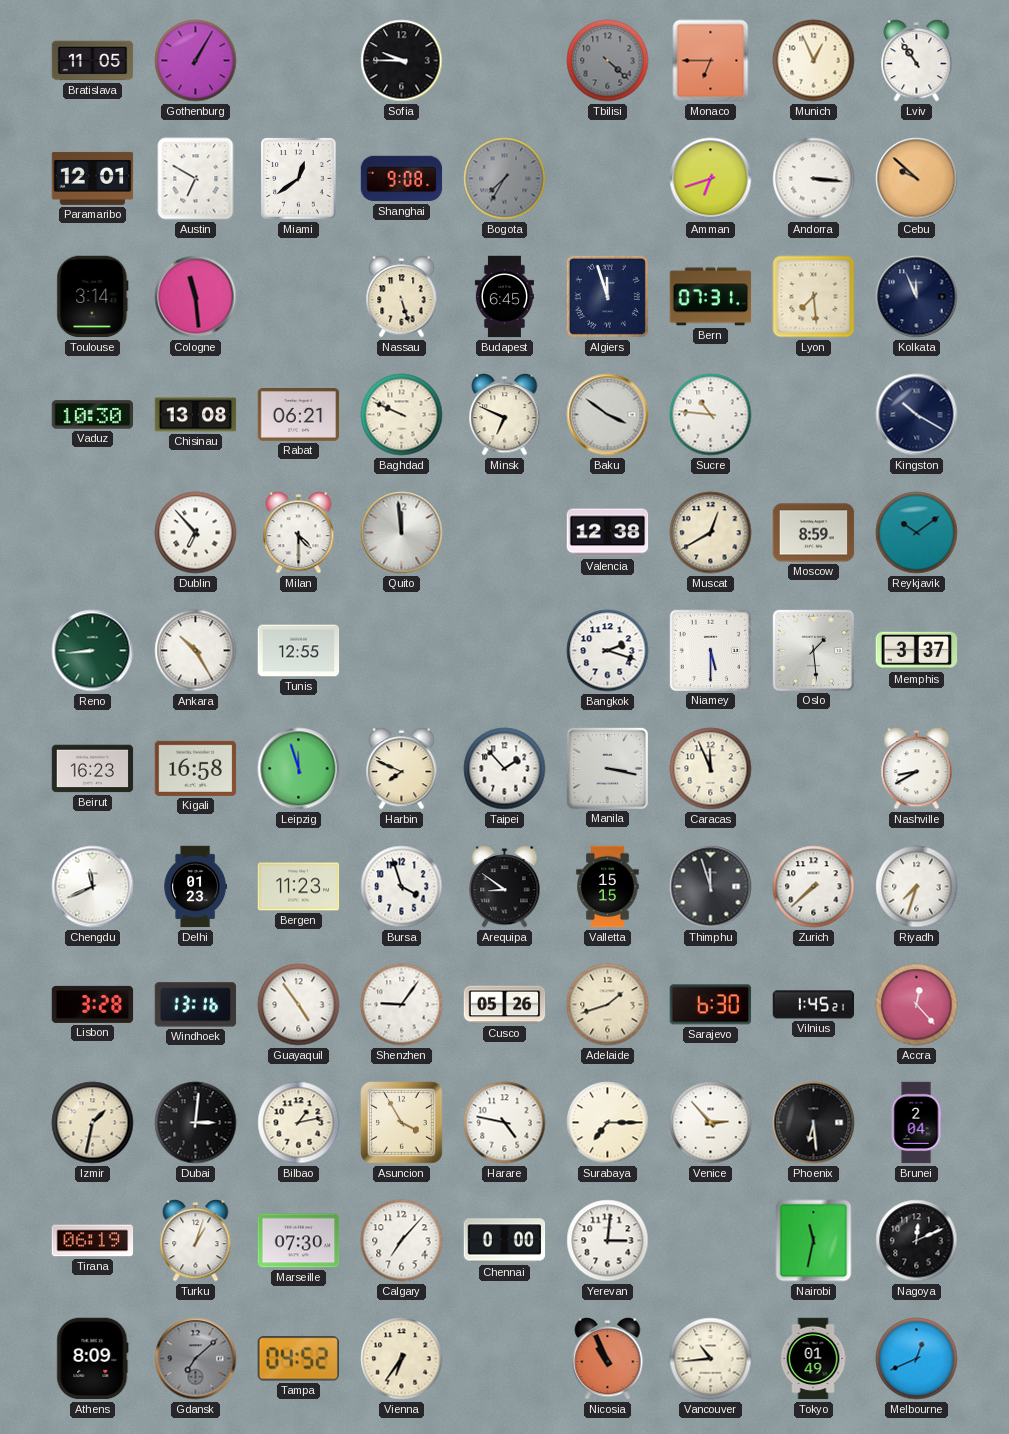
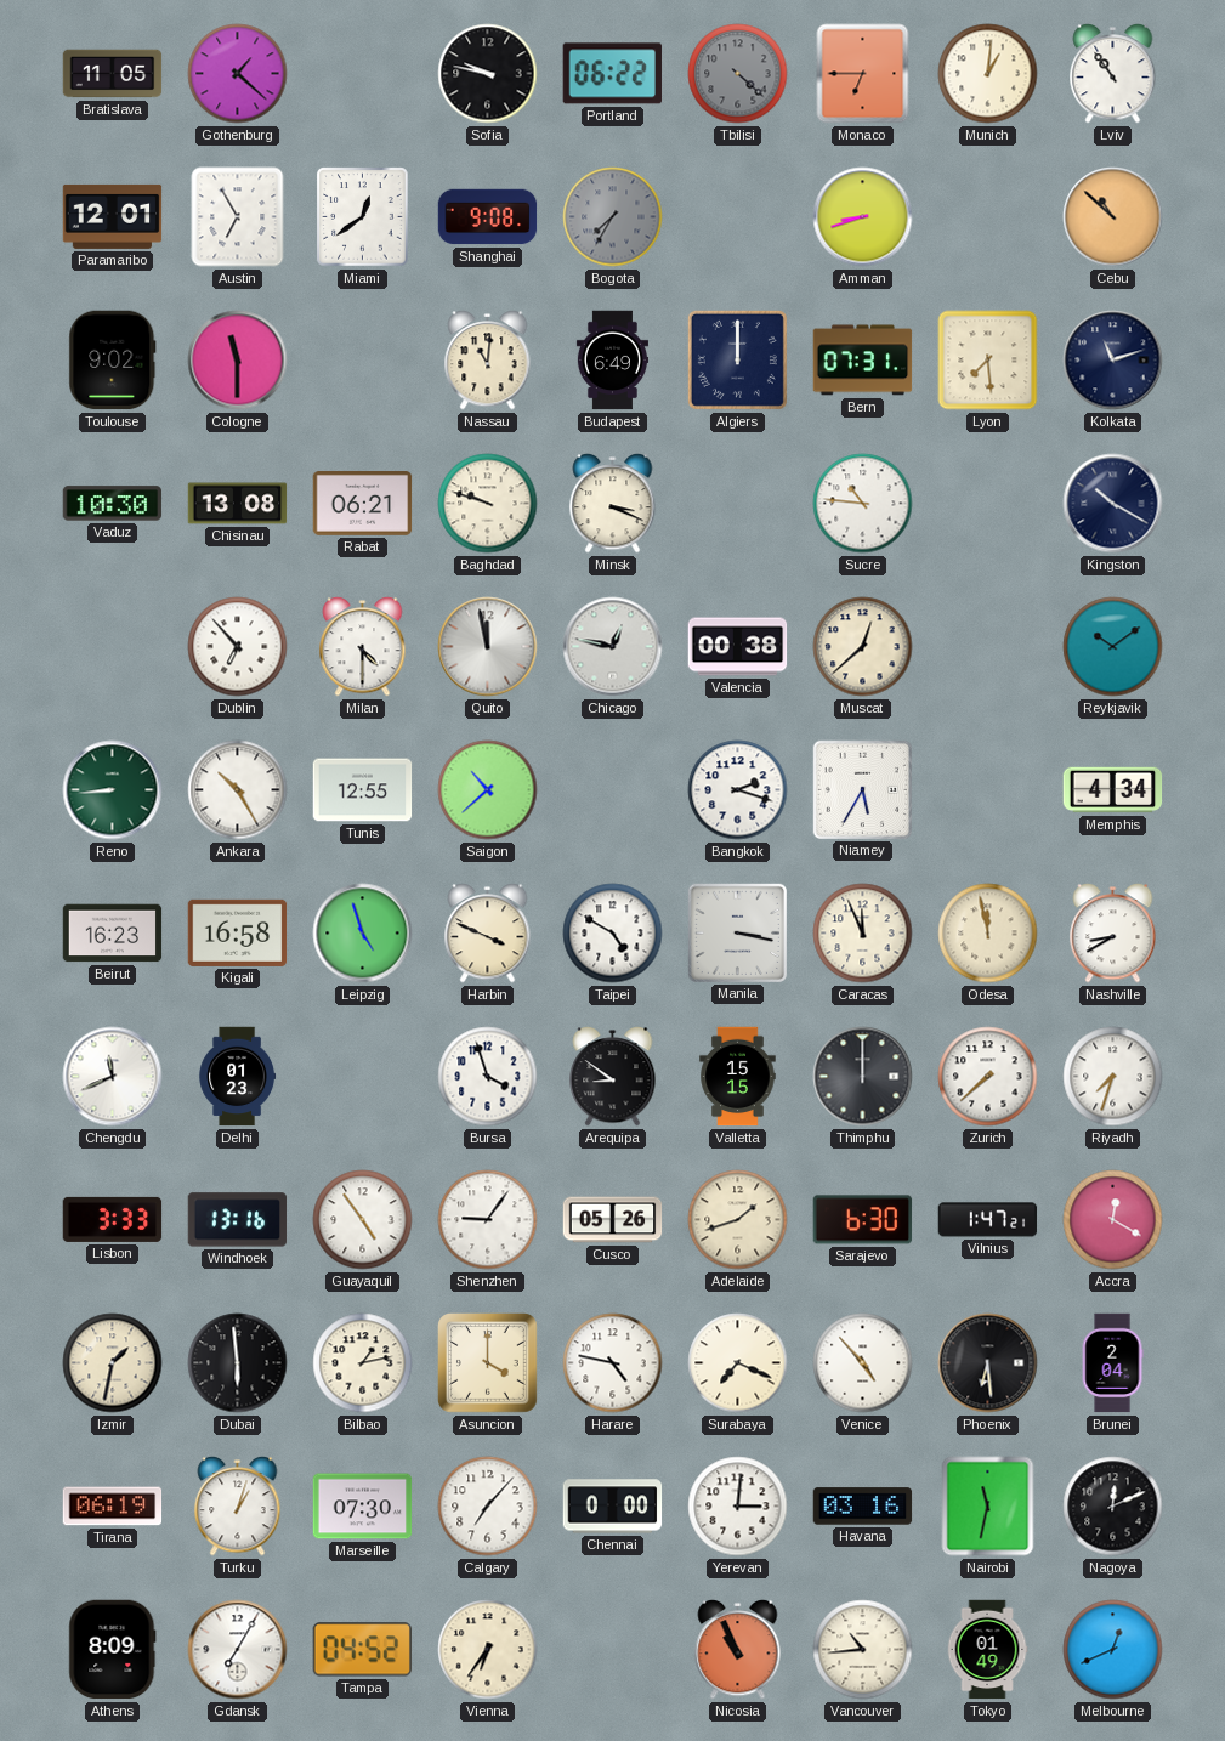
Gothenburg: 1:05 -> 1:22
Sofia: 9:45 -> 9:47
Portland: none -> 06:22
Munich: 12:56 -> 1:01
Austin: 6:50 -> 6:55
Amman: 6:42 -> 8:42
Andorra: 3:16 -> none
Cebu: 9:52 -> 10:52
Toulouse: 3:14 -> 9:02
Cologne: 11:29 -> 11:30
Nassau: 5:27 -> 11:01
Budapest: 6:45 -> 6:49
Algiers: 11:57 -> 12:00
Kolkata: 11:56 -> 11:12
Baghdad: 9:49 -> 9:48
Minsk: 6:49 -> 3:19
Baku: 3:51 -> none
Quito: 11:59 -> 11:58
Chicago: none -> 12:47
Valencia: 12:38 -> 00:38
Muscat: 12:40 -> 12:38
Moscow: 8:59 -> none
Saigon: none -> 10:38
Niamey: 5:30 -> 5:35
Oslo: 1:29 -> none
Memphis: 3:37 -> 4:34
Leipzig: 11:57 -> 4:57
Harbin: 7:49 -> 3:49
Taipei: 1:53 -> 4:50
Odesa: none -> 11:58
Bergen: 11:23 -> none
Thimphu: 11:57 -> 12:00
Lisbon: 3:28 -> 3:33
Vilnius: 1:45 -> 1:47
Accra: 12:23 -> 12:20
Dubai: 3:01 -> 5:59
Asuncion: 3:55 -> 4:00
Surabaya: 7:15 -> 7:19
Venice: 2:53 -> 4:53
Havana: none -> 03:16
Gdansk: 7:08 -> 7:05
Gdansk dial: grey -> white
